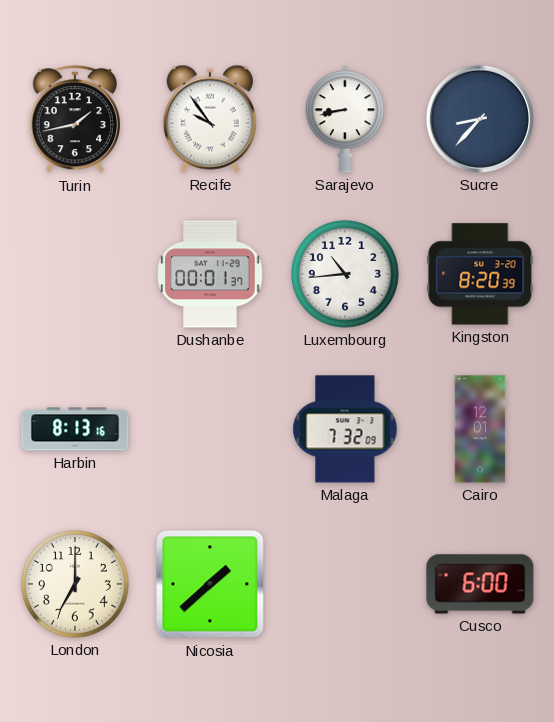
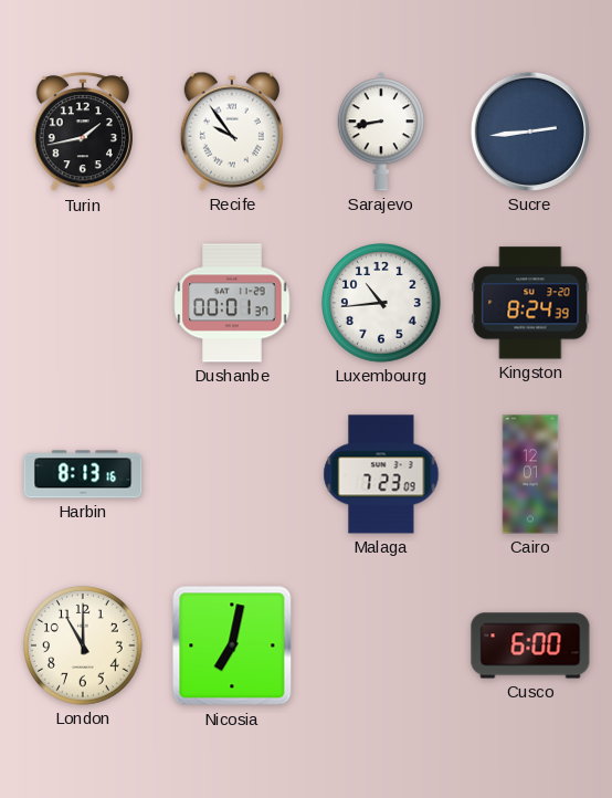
Sucre: 8:37 -> 2:44
Kingston: 8:20 -> 8:24
Malaga: 7:32 -> 7:23
London: 7:00 -> 11:00
Nicosia: 1:38 -> 7:02
